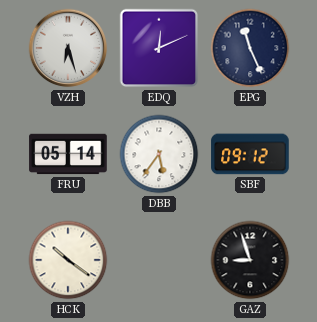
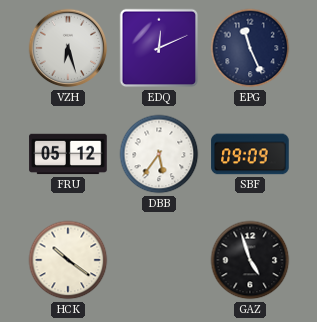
FRU: 05:14 -> 05:12
SBF: 09:12 -> 09:09
GAZ: 8:57 -> 4:57
